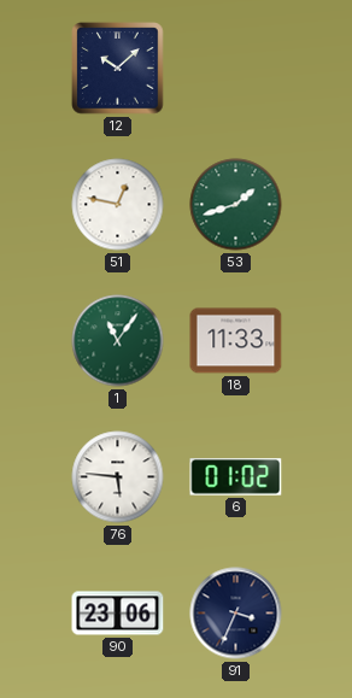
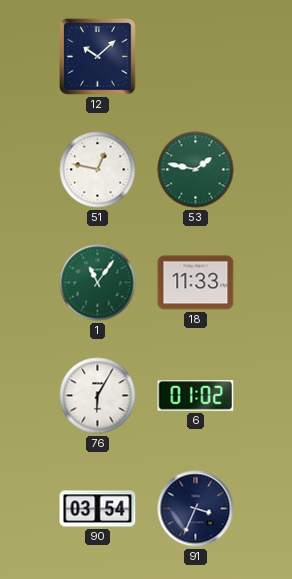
53: 1:42 -> 1:47
76: 5:46 -> 6:05
90: 23:06 -> 03:54
